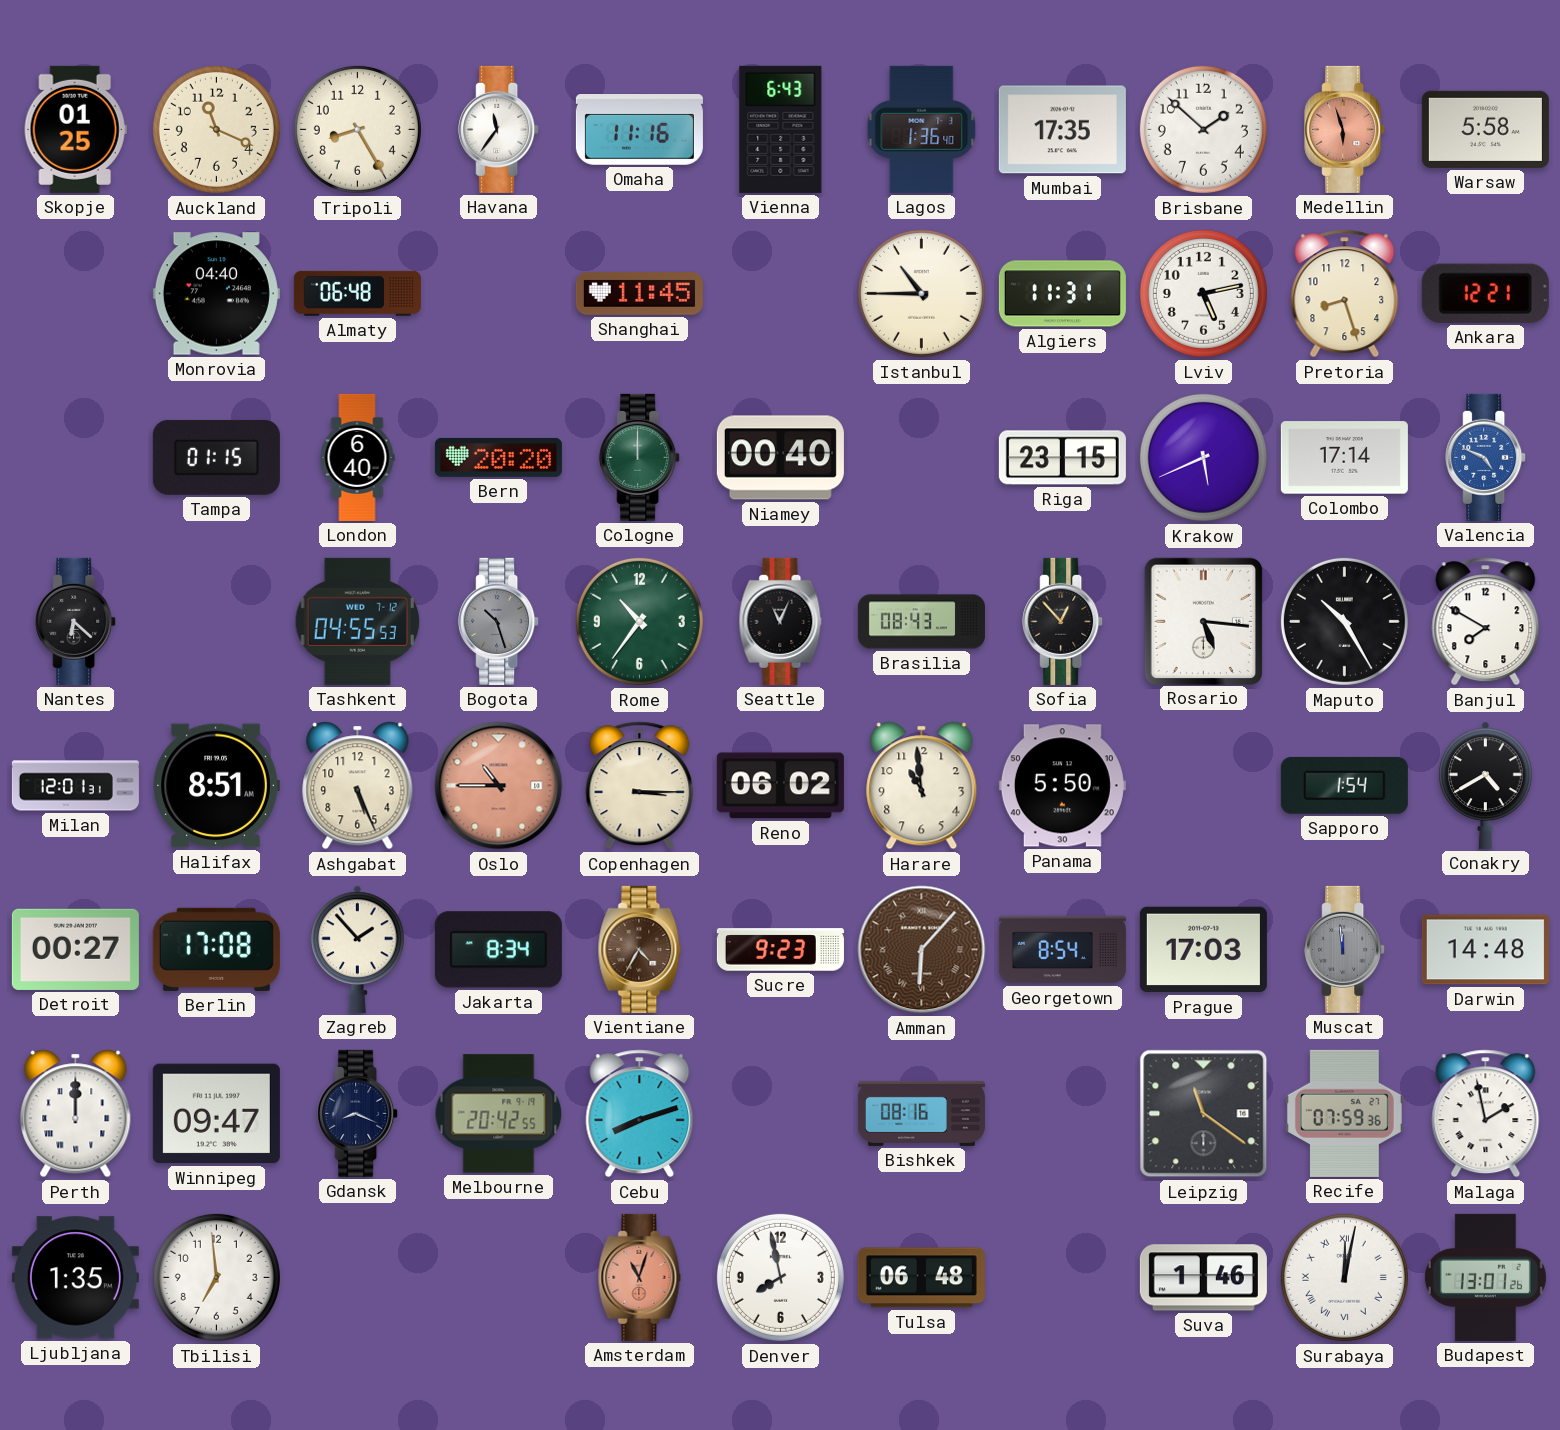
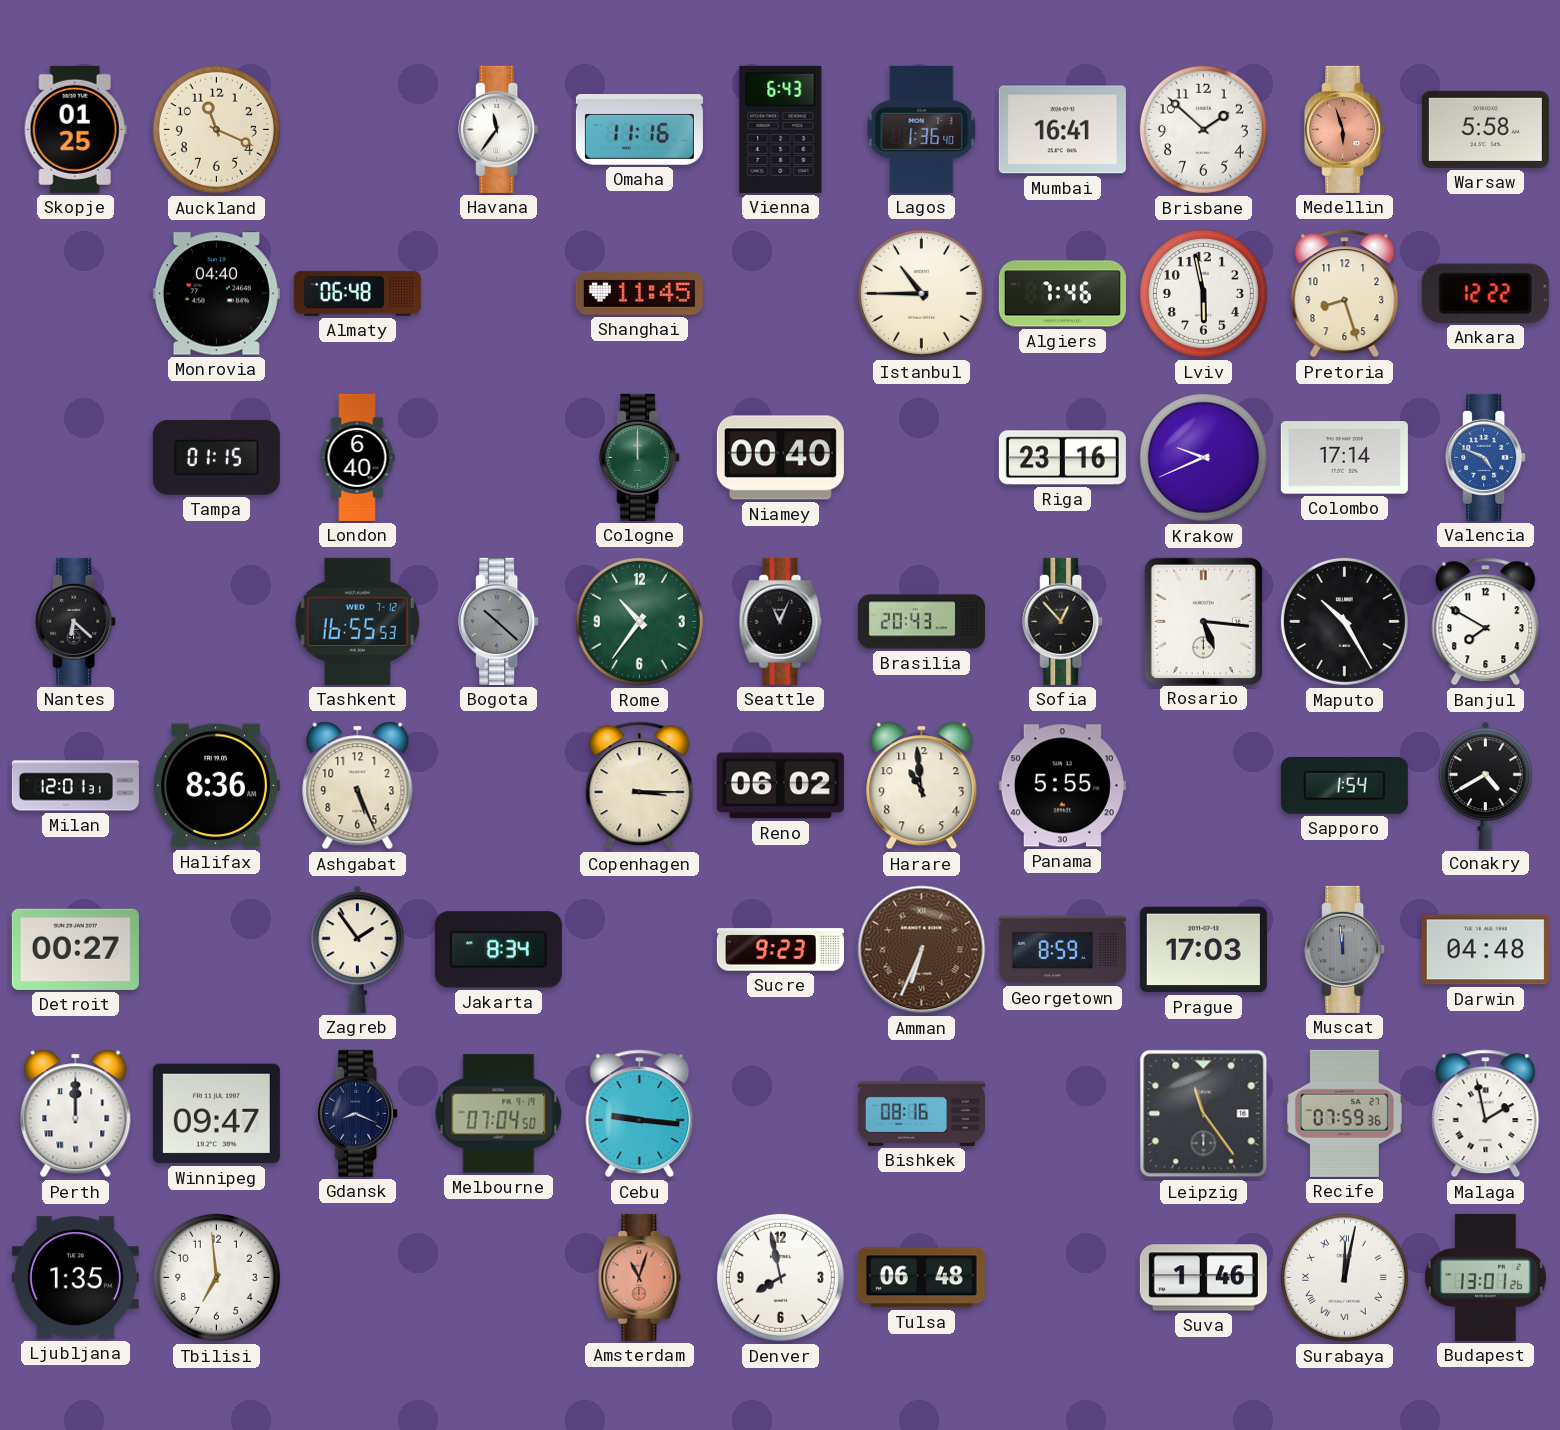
Tripoli: 8:25 -> none
Mumbai: 17:35 -> 16:41
Algiers: 11:31 -> 7:46
Lviv: 5:13 -> 5:58
Ankara: 12:21 -> 12:22
Bern: 20:20 -> none
Riga: 23:15 -> 23:16
Krakow: 5:41 -> 9:41
Tashkent: 04:55 -> 16:55
Bogota: 10:27 -> 10:22
Brasilia: 08:43 -> 20:43
Halifax: 8:51 -> 8:36
Oslo: 10:45 -> none
Panama: 5:50 -> 5:55
Berlin: 17:08 -> none
Zagreb: 1:53 -> 1:54
Vientiane: 4:35 -> none
Amman: 6:07 -> 6:34
Georgetown: 8:54 -> 8:59
Darwin: 14:48 -> 04:48
Melbourne: 20:42 -> 07:04
Cebu: 8:12 -> 9:16
Leipzig: 11:21 -> 11:24
